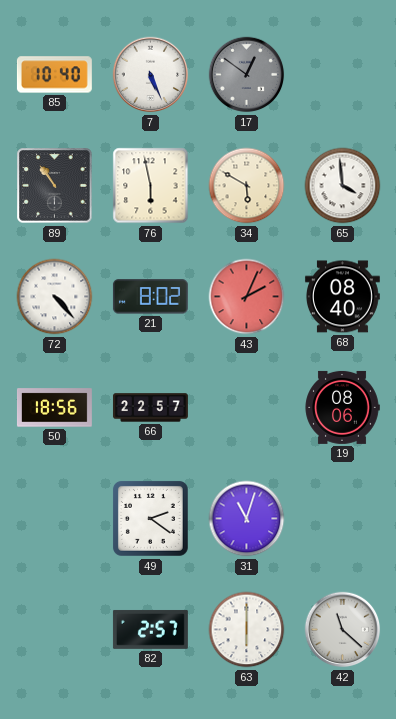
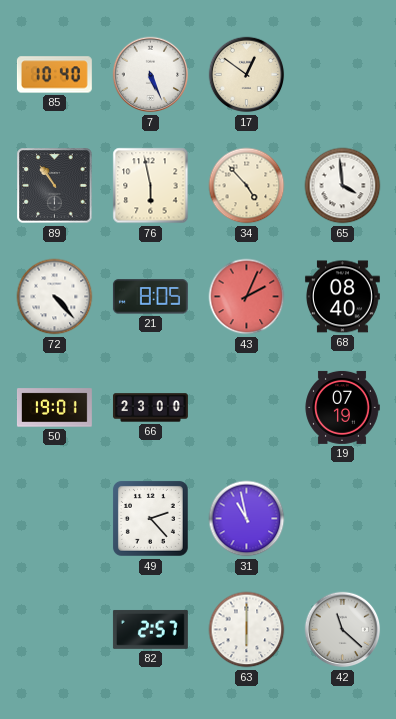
17 dial: grey -> cream
34: 5:50 -> 4:53
21: 8:02 -> 8:05
50: 18:56 -> 19:01
66: 22:57 -> 23:00
19: 08:06 -> 07:19
49: 2:21 -> 2:23
31: 11:03 -> 10:58
